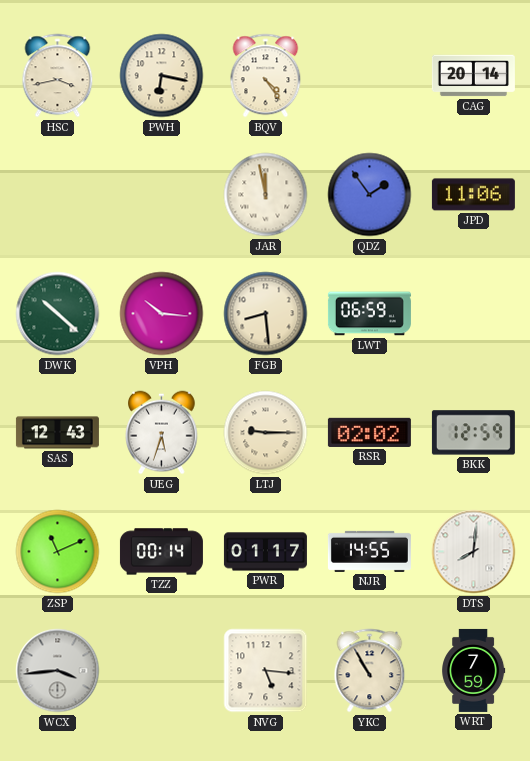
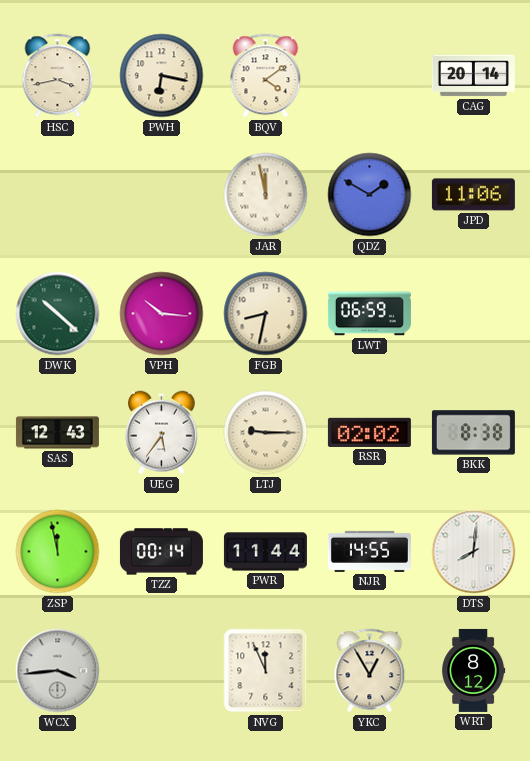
BQV: 4:24 -> 4:09
QDZ: 1:54 -> 1:50
FGB: 8:29 -> 8:32
UEG: 5:33 -> 5:36
BKK: 12:59 -> 8:38
ZSP: 11:11 -> 11:58
PWR: 01:17 -> 11:44
NVG: 5:16 -> 11:56
YKC: 10:55 -> 12:55
WRT: 7:59 -> 8:12
